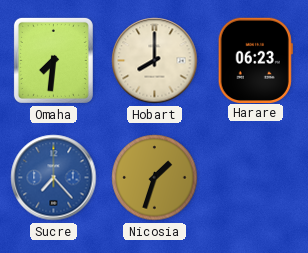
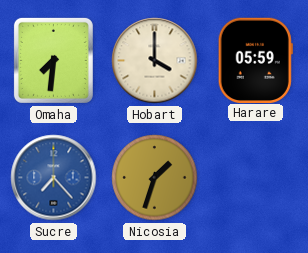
Hobart: 8:00 -> 4:00
Harare: 06:23 -> 05:59
